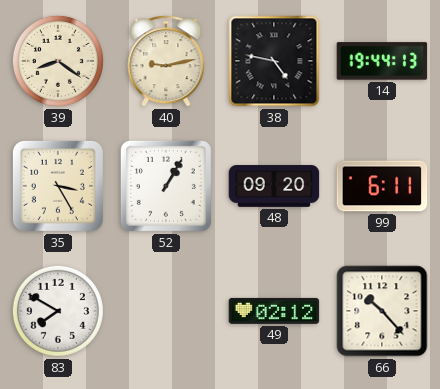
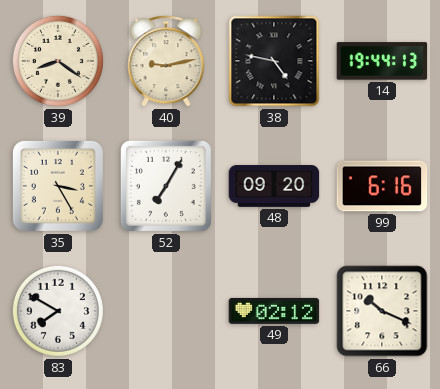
52: 1:05 -> 7:05
99: 6:11 -> 6:16
66: 10:23 -> 10:19
